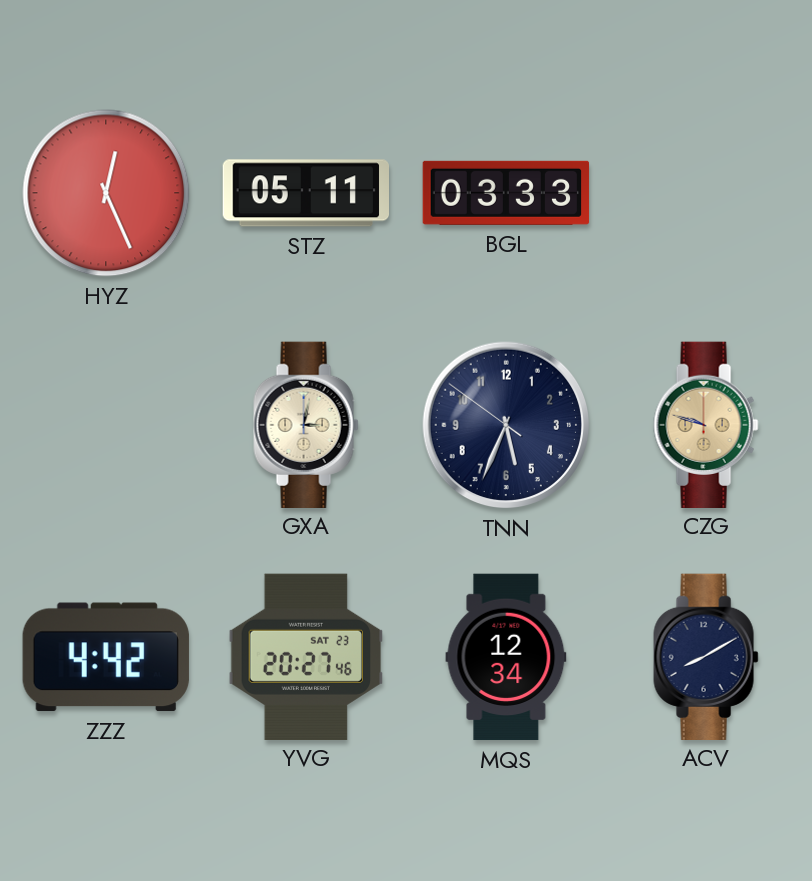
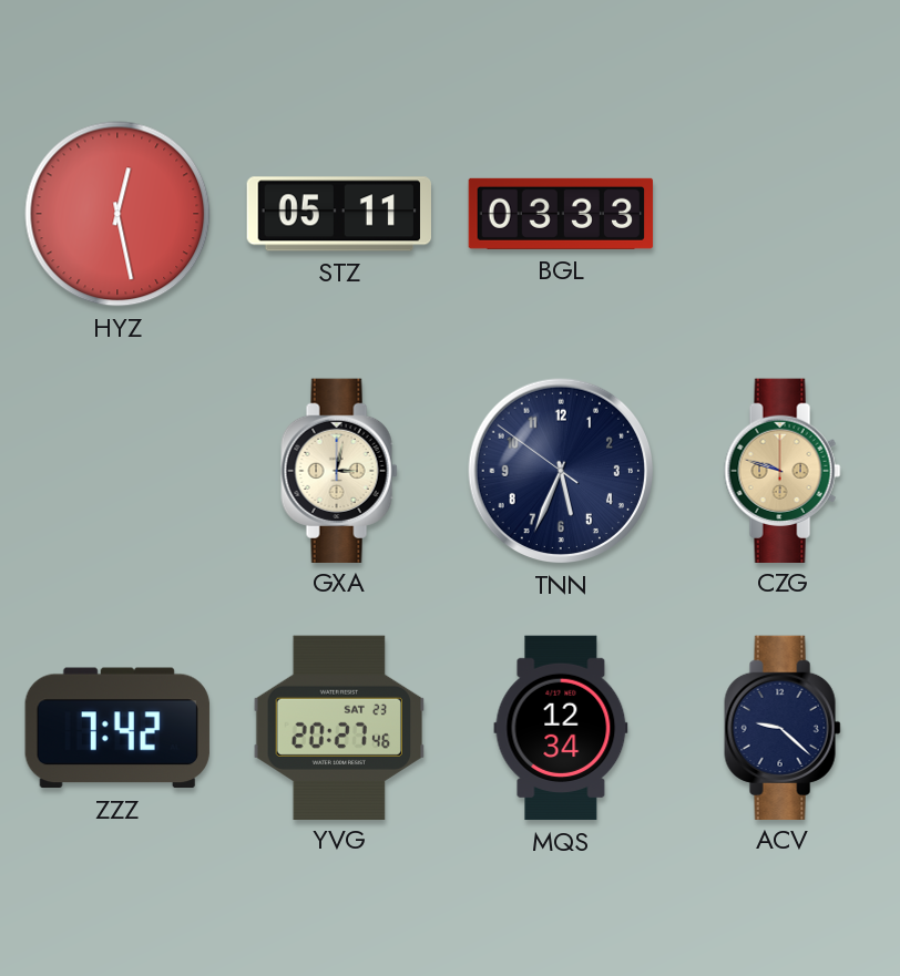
HYZ: 12:26 -> 12:28
ZZZ: 4:42 -> 7:42
ACV: 8:10 -> 9:22
